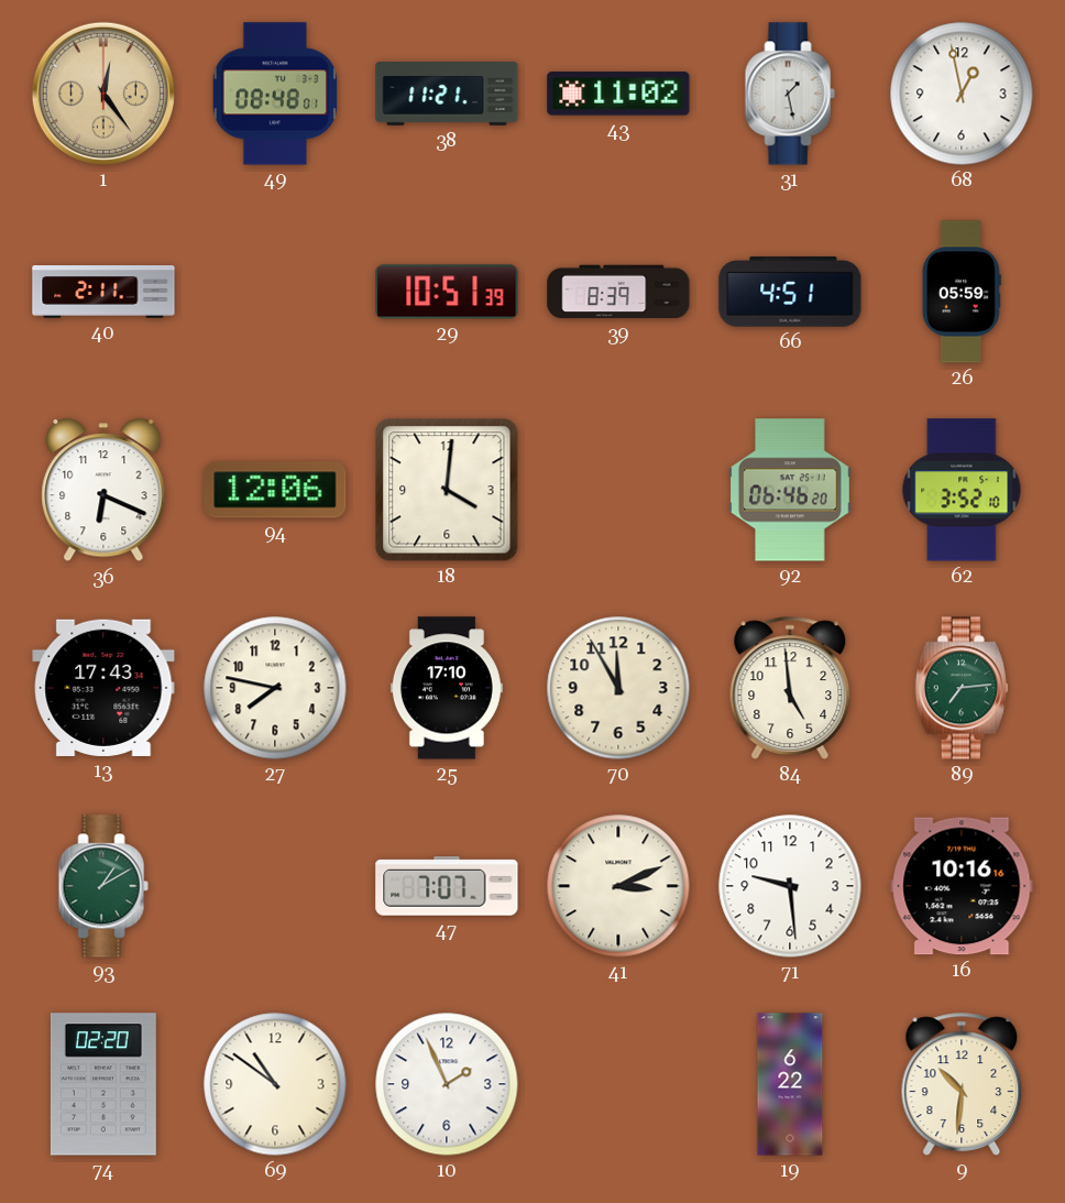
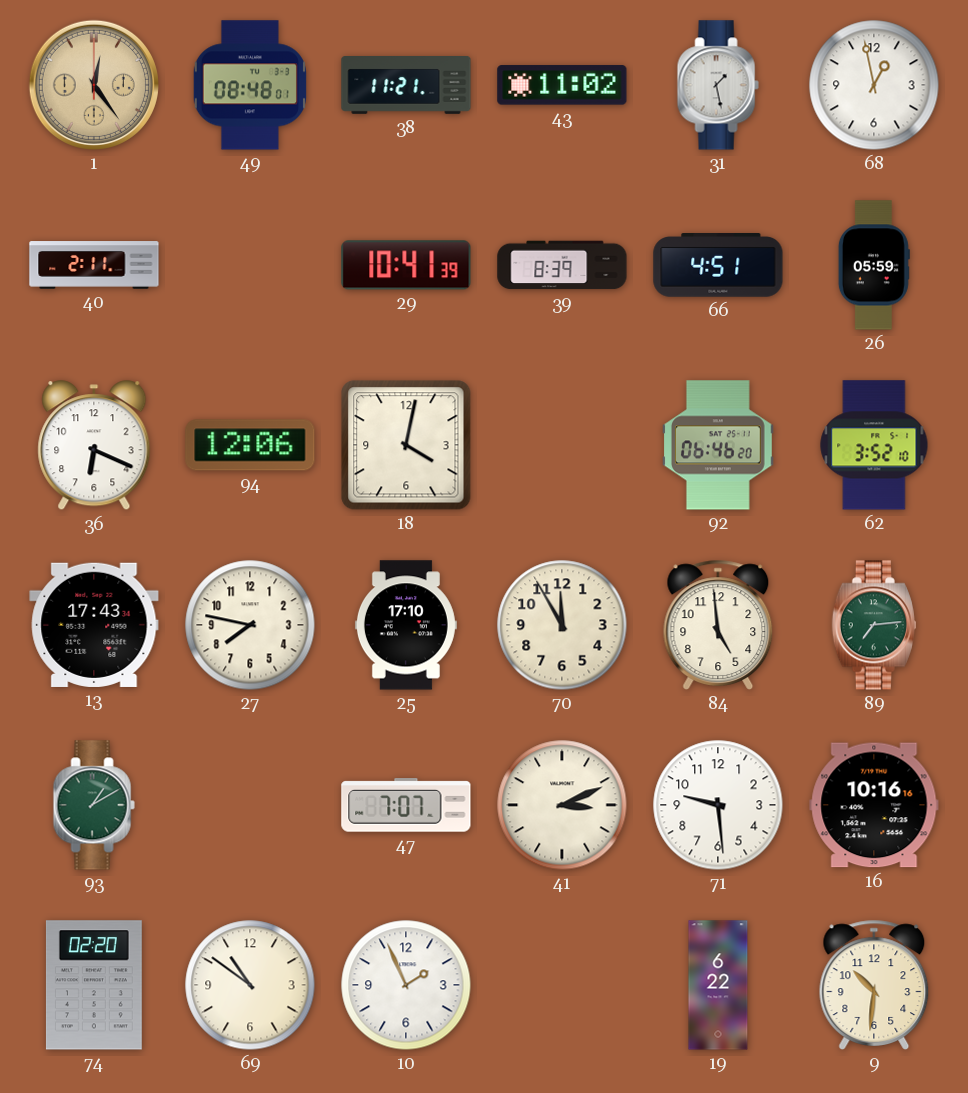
29: 10:51 -> 10:41
18: 4:01 -> 4:02
